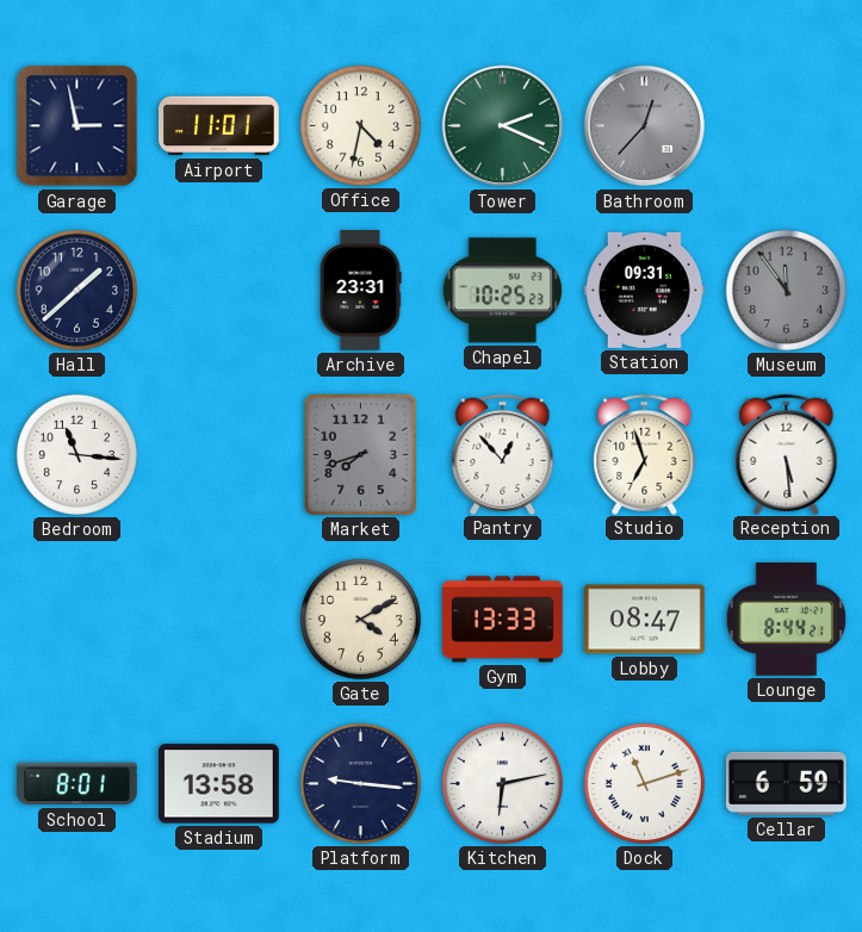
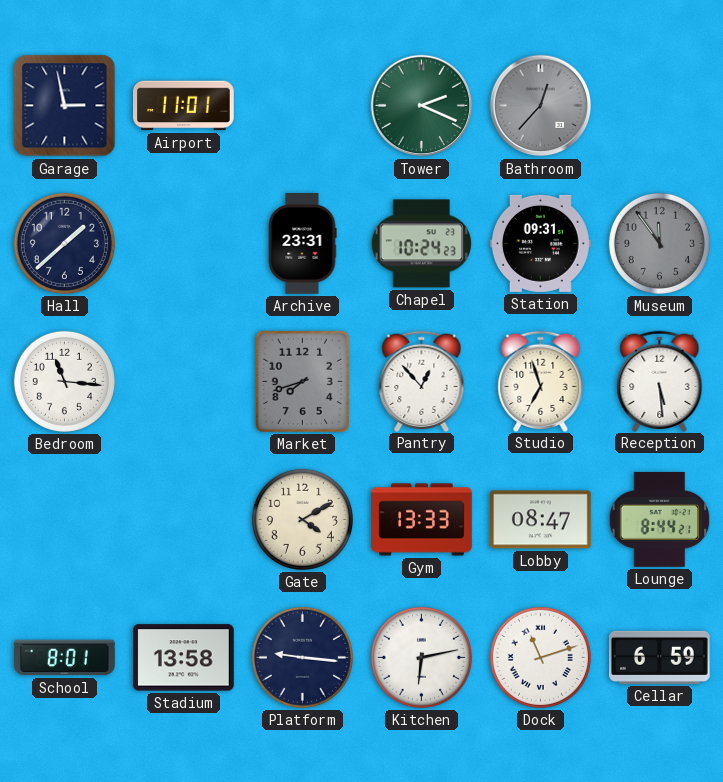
Office: 4:32 -> none
Chapel: 10:25 -> 10:24
